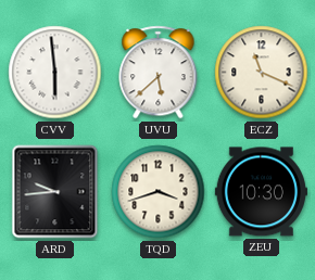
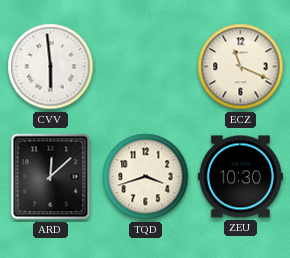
UVU: 5:38 -> none
ARD: 9:44 -> 12:08
